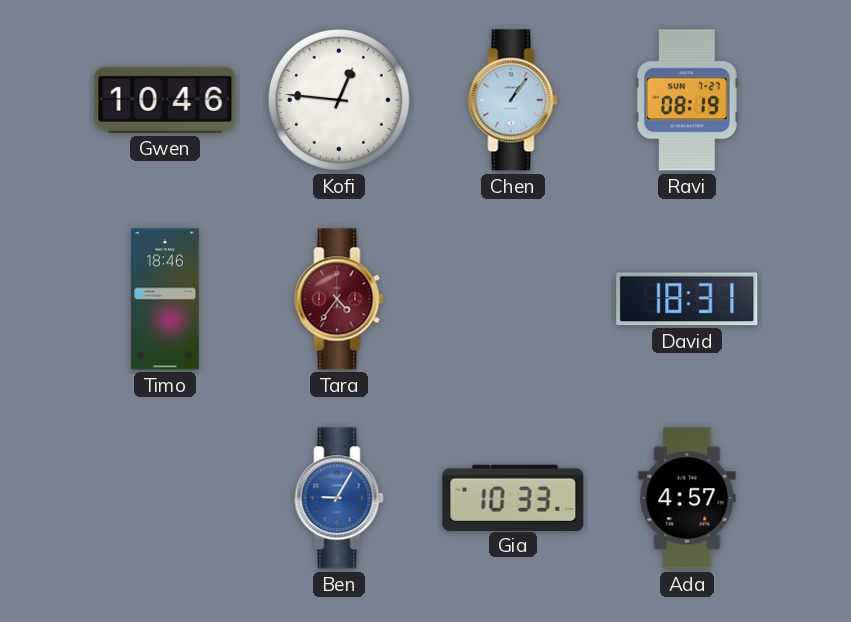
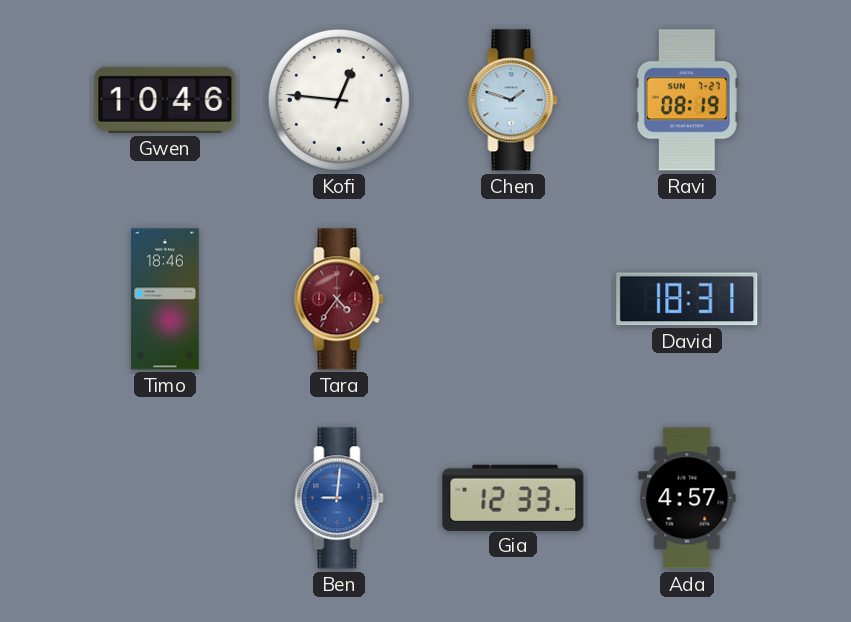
Chen: 1:06 -> 1:48
Ben: 9:05 -> 9:01
Gia: 10:33 -> 12:33
